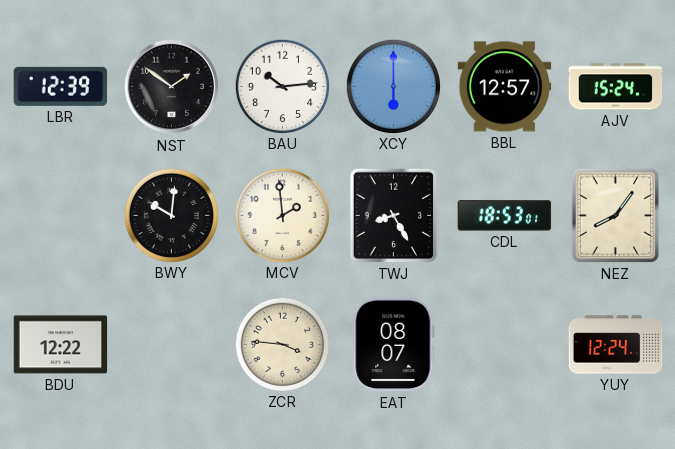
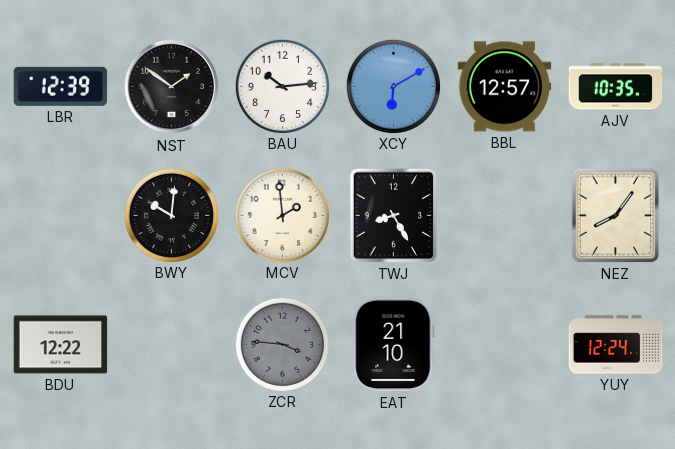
XCY: 6:00 -> 6:10
AJV: 15:24 -> 10:35
CDL: 18:53 -> none
ZCR dial: cream -> grey
EAT: 08:07 -> 21:10
